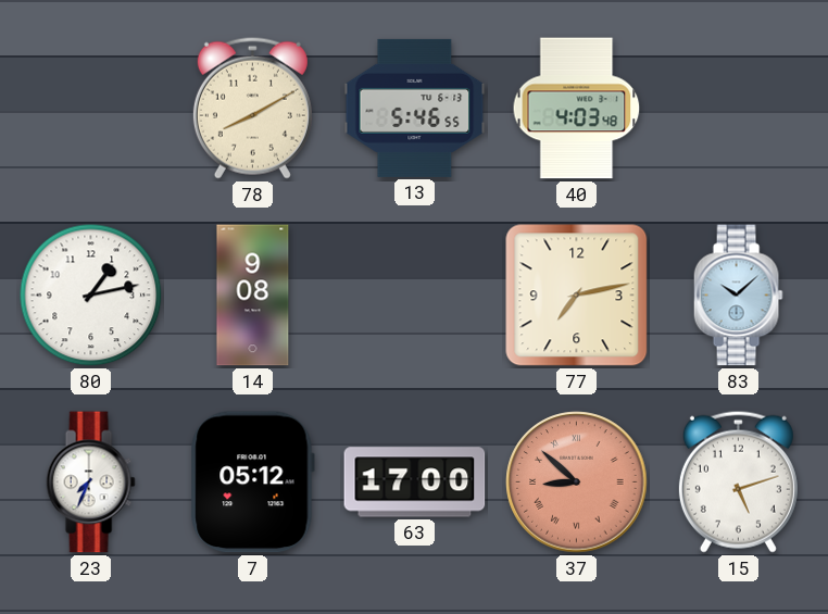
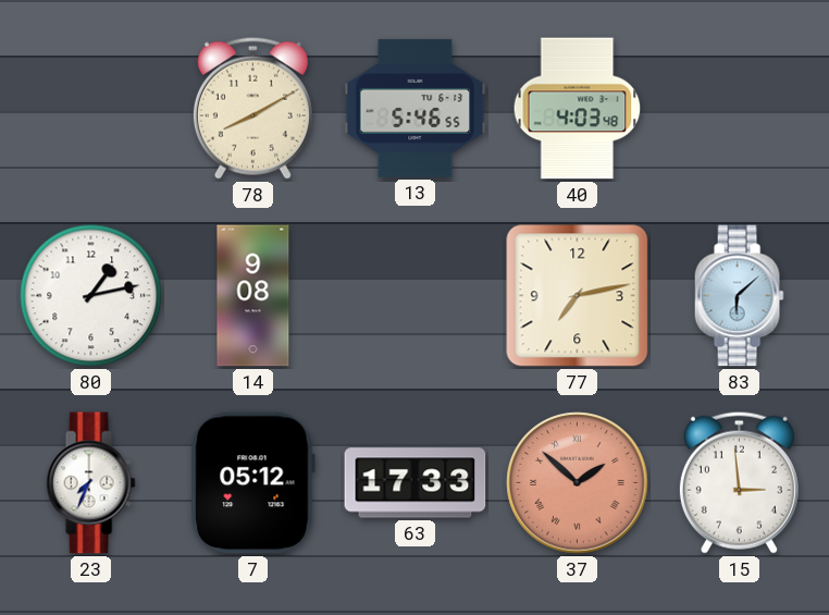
83: 10:08 -> 6:08
63: 17:00 -> 17:33
37: 8:52 -> 1:52
15: 5:12 -> 2:59
